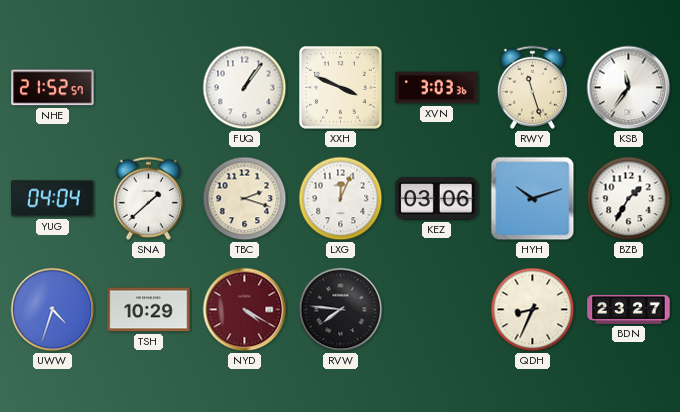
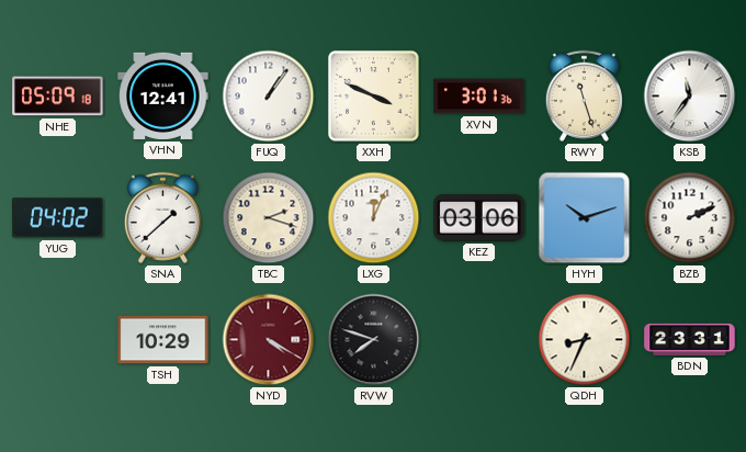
NHE: 21:52 -> 05:09
VHN: none -> 12:41
XVN: 3:03 -> 3:01
YUG: 04:04 -> 04:02
BZB: 1:35 -> 2:11
UWW: 4:33 -> none
RVW: 7:46 -> 7:48
BDN: 23:27 -> 23:31
